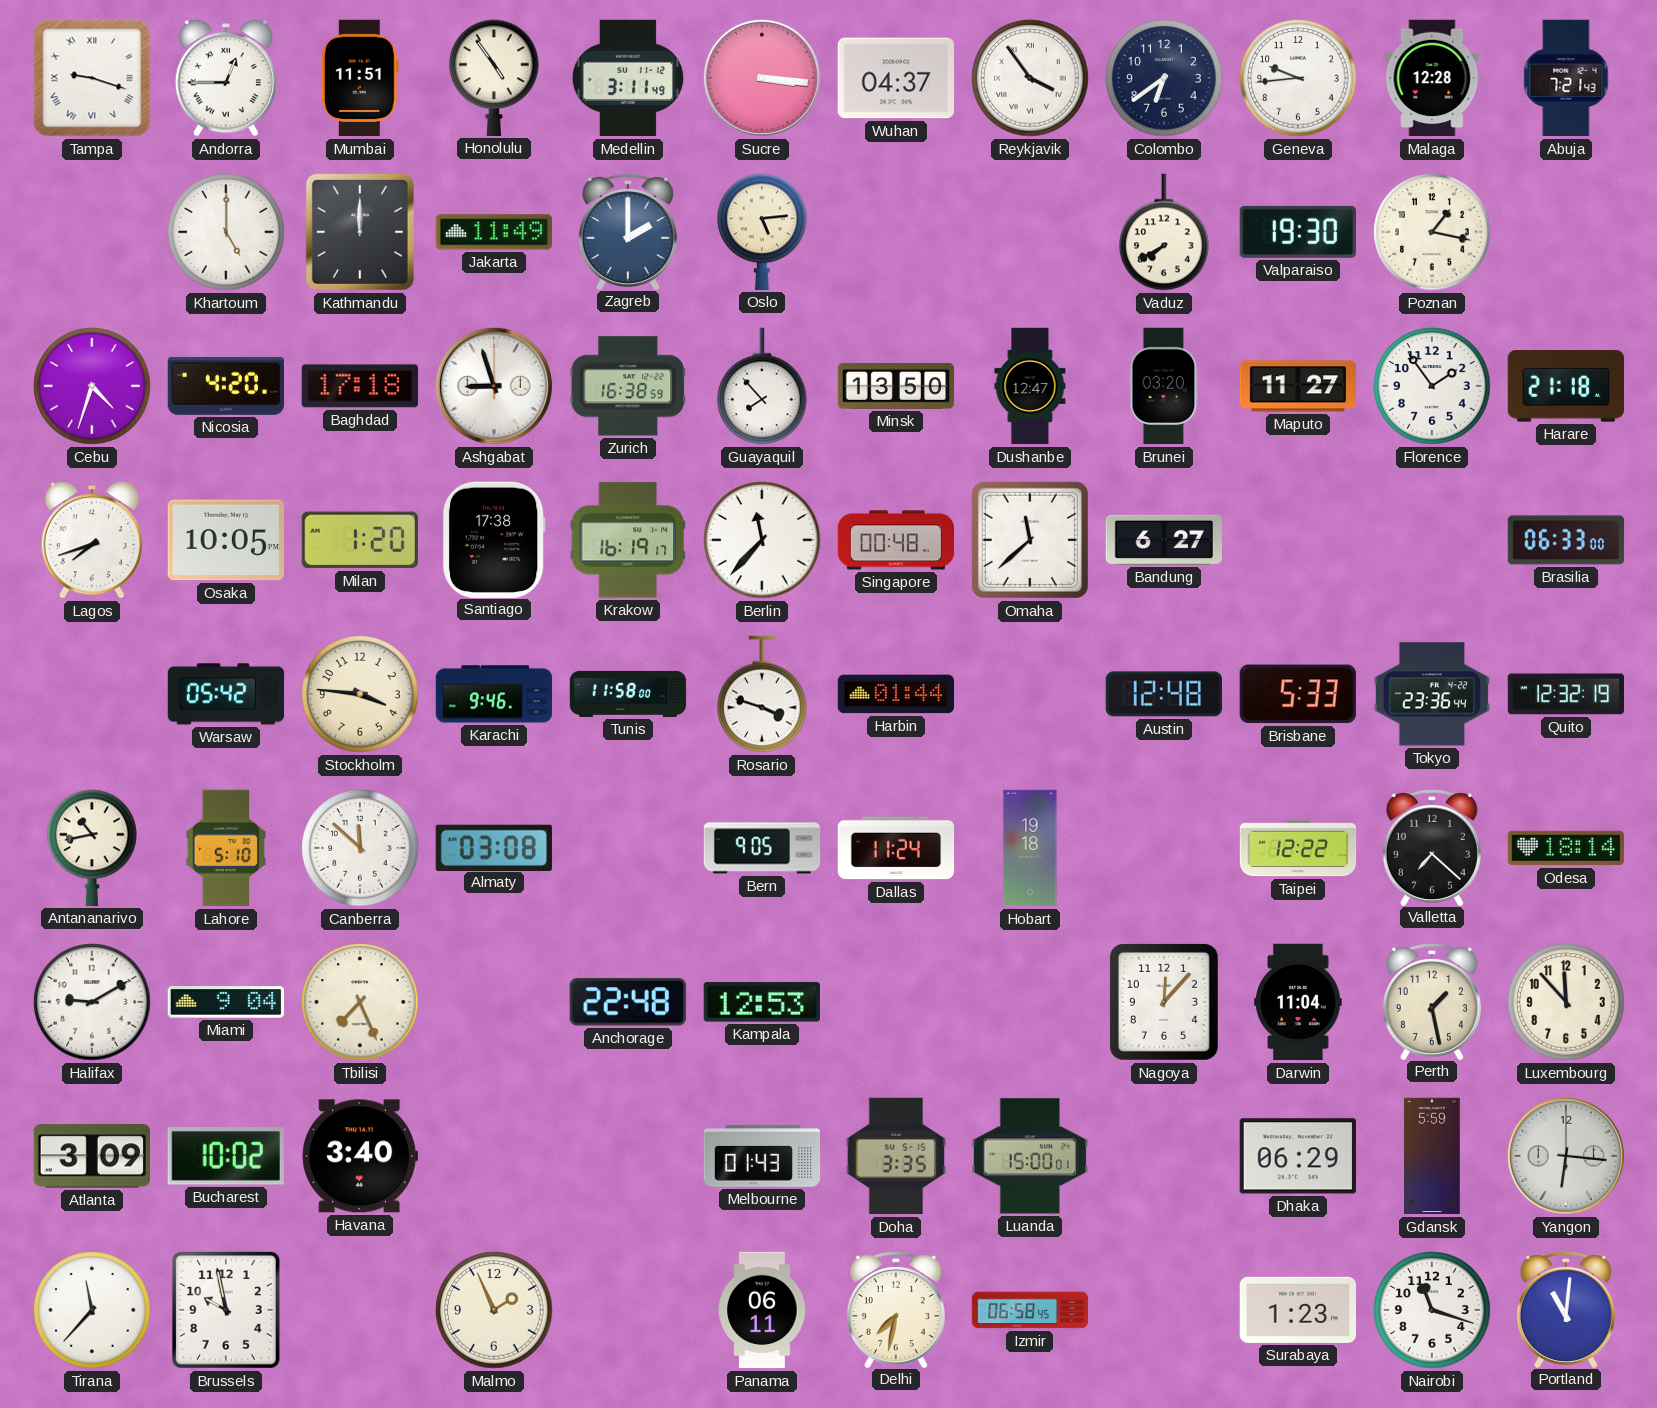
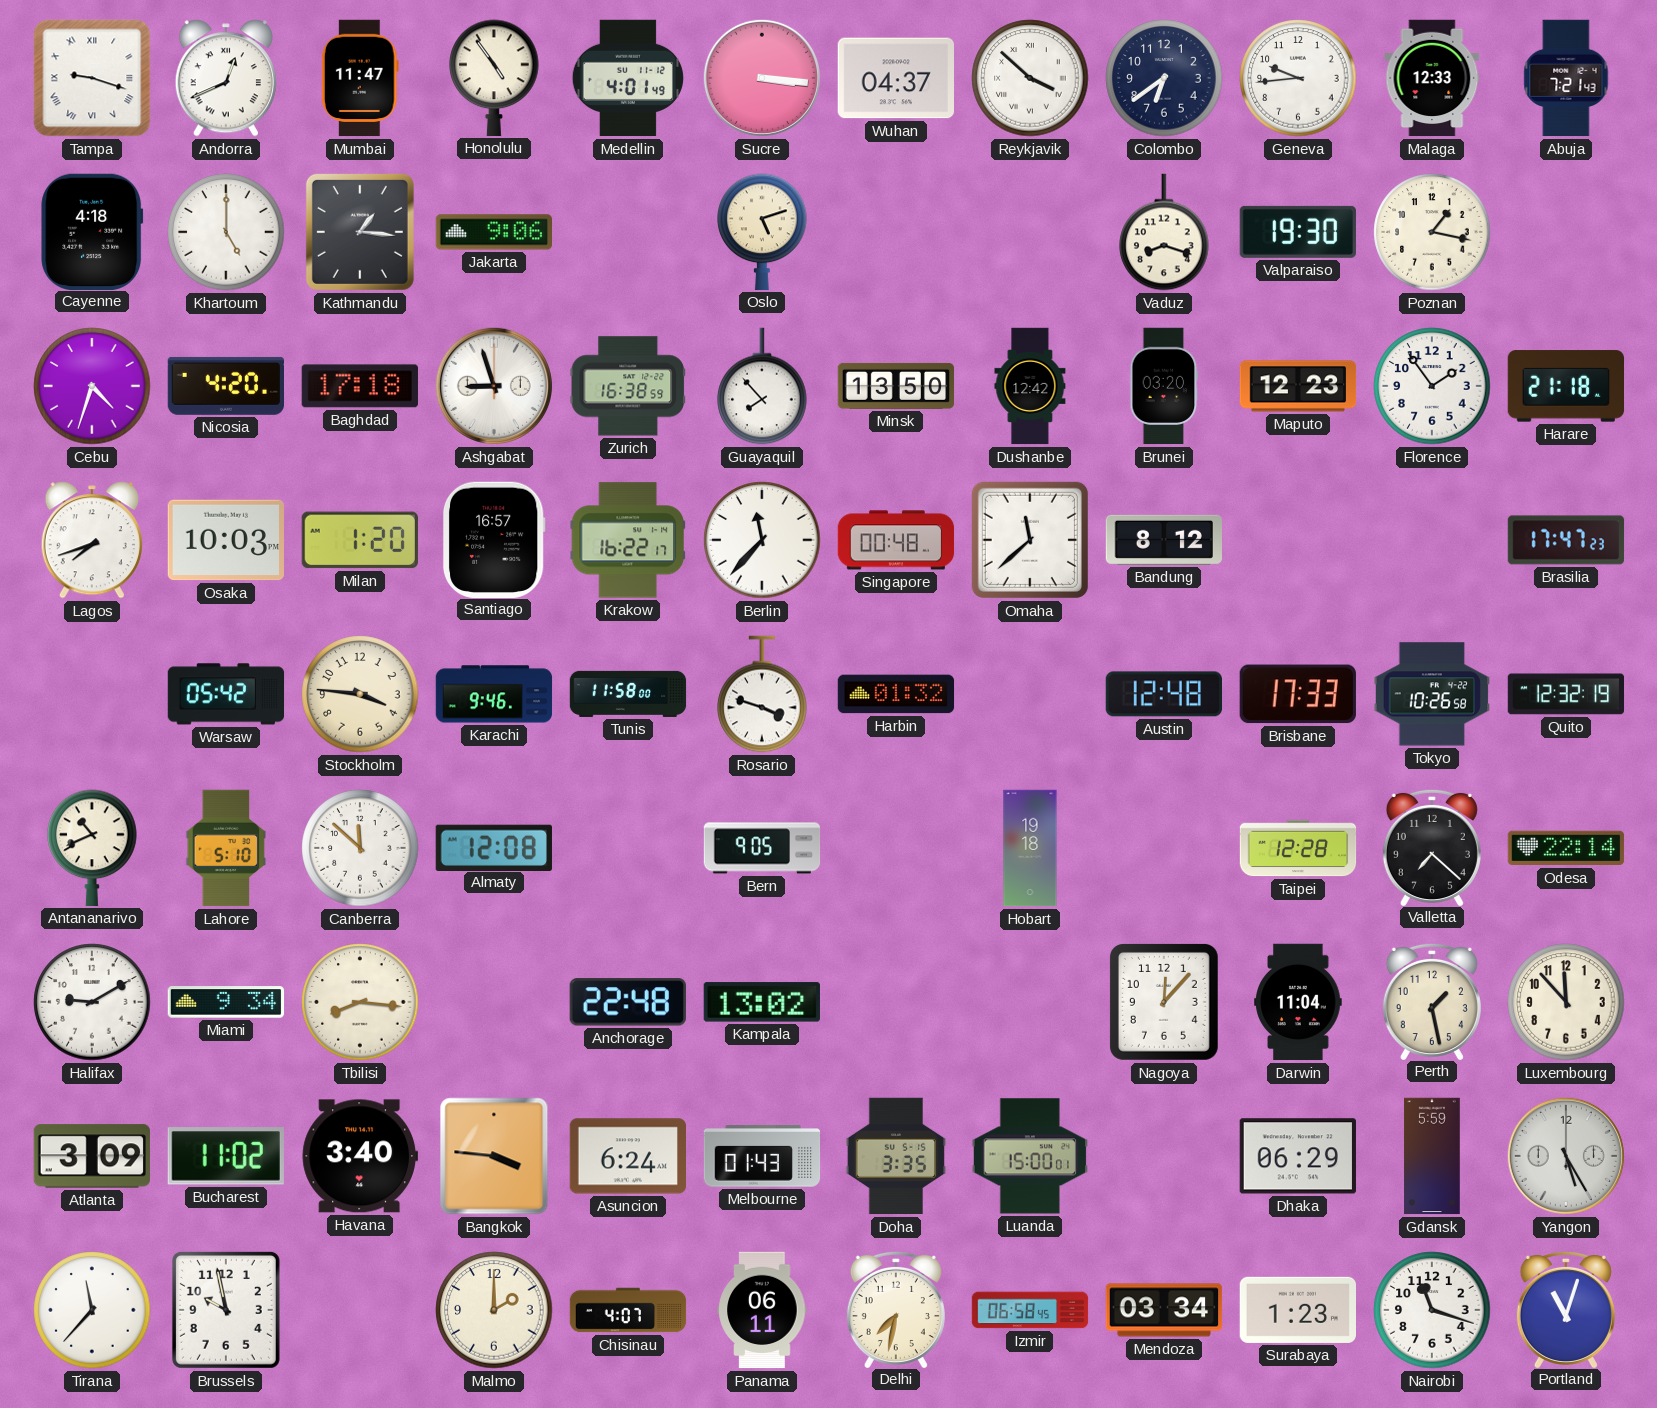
Andorra: 12:45 -> 12:41
Mumbai: 11:51 -> 11:47
Medellin: 3:11 -> 4:01
Reykjavik: 3:54 -> 3:52
Malaga: 12:28 -> 12:33
Cayenne: none -> 4:18
Kathmandu: 12:00 -> 1:16
Jakarta: 11:49 -> 9:06
Zagreb: 2:00 -> none
Oslo: 5:14 -> 5:12
Vaduz: 7:40 -> 8:18
Dushanbe: 12:47 -> 12:42
Maputo: 11:27 -> 12:23
Osaka: 10:05 -> 10:03
Santiago: 17:38 -> 16:57
Krakow: 16:19 -> 16:22
Bandung: 6:27 -> 8:12
Brasilia: 06:33 -> 17:47
Harbin: 01:44 -> 01:32
Brisbane: 5:33 -> 17:33
Tokyo: 23:36 -> 10:26
Antananarivo: 10:43 -> 10:41
Almaty: 03:08 -> 12:08
Dallas: 11:24 -> none
Taipei: 12:22 -> 12:28
Odesa: 18:14 -> 22:14
Miami: 9:04 -> 9:34
Tbilisi: 7:26 -> 8:16
Kampala: 12:53 -> 13:02
Bucharest: 10:02 -> 11:02
Bangkok: none -> 3:46
Asuncion: none -> 6:24
Yangon: 6:16 -> 5:25
Malmo: 1:56 -> 2:00
Chisinau: none -> 4:07
Mendoza: none -> 03:34
Portland: 11:01 -> 11:03
